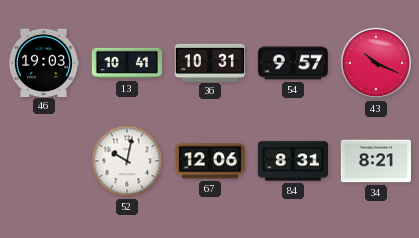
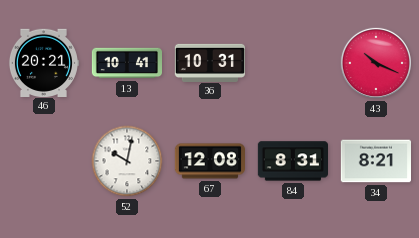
46: 19:03 -> 20:21
54: 9:57 -> none
67: 12:06 -> 12:08
